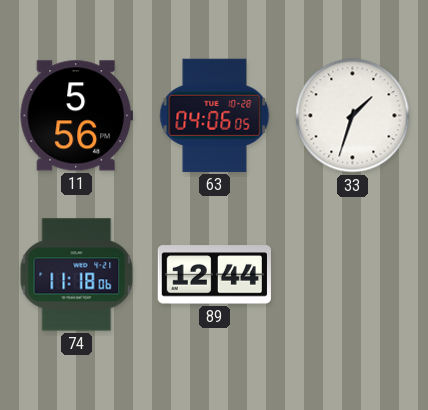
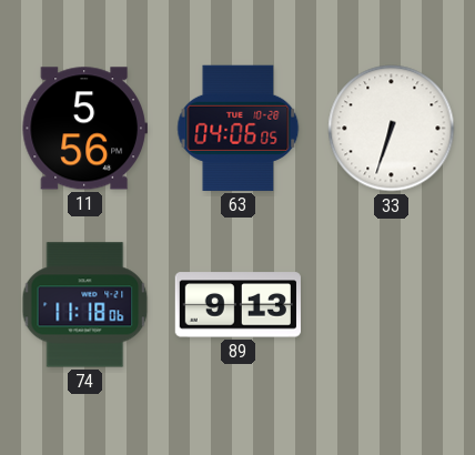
33: 1:33 -> 6:33
89: 12:44 -> 9:13
